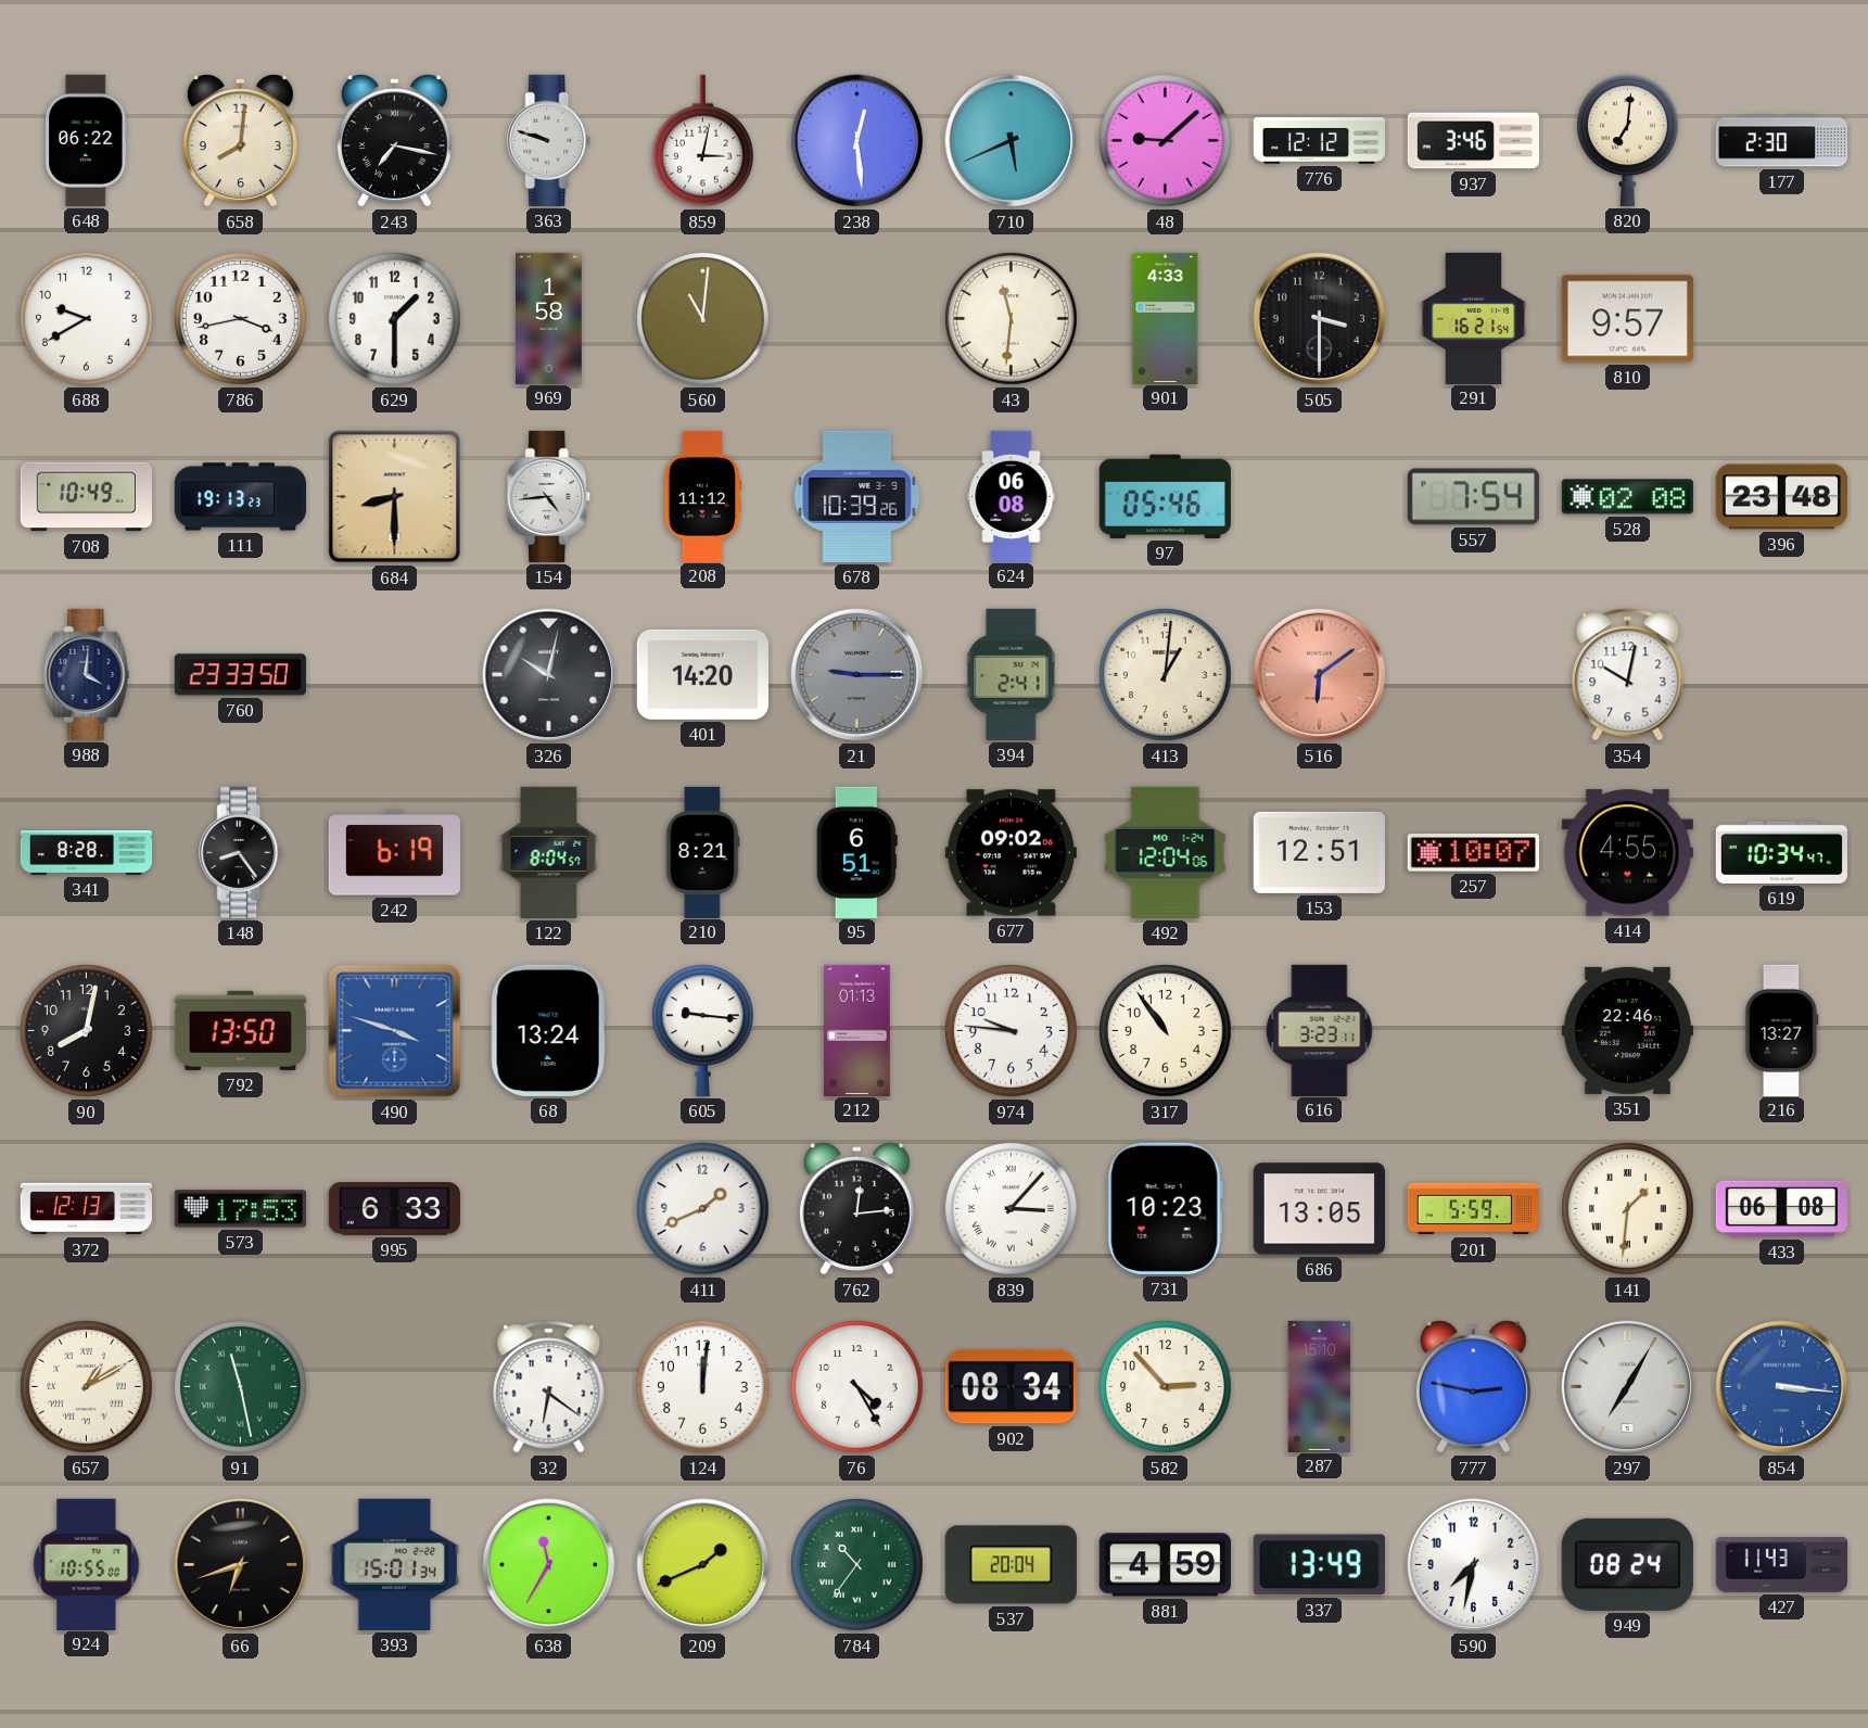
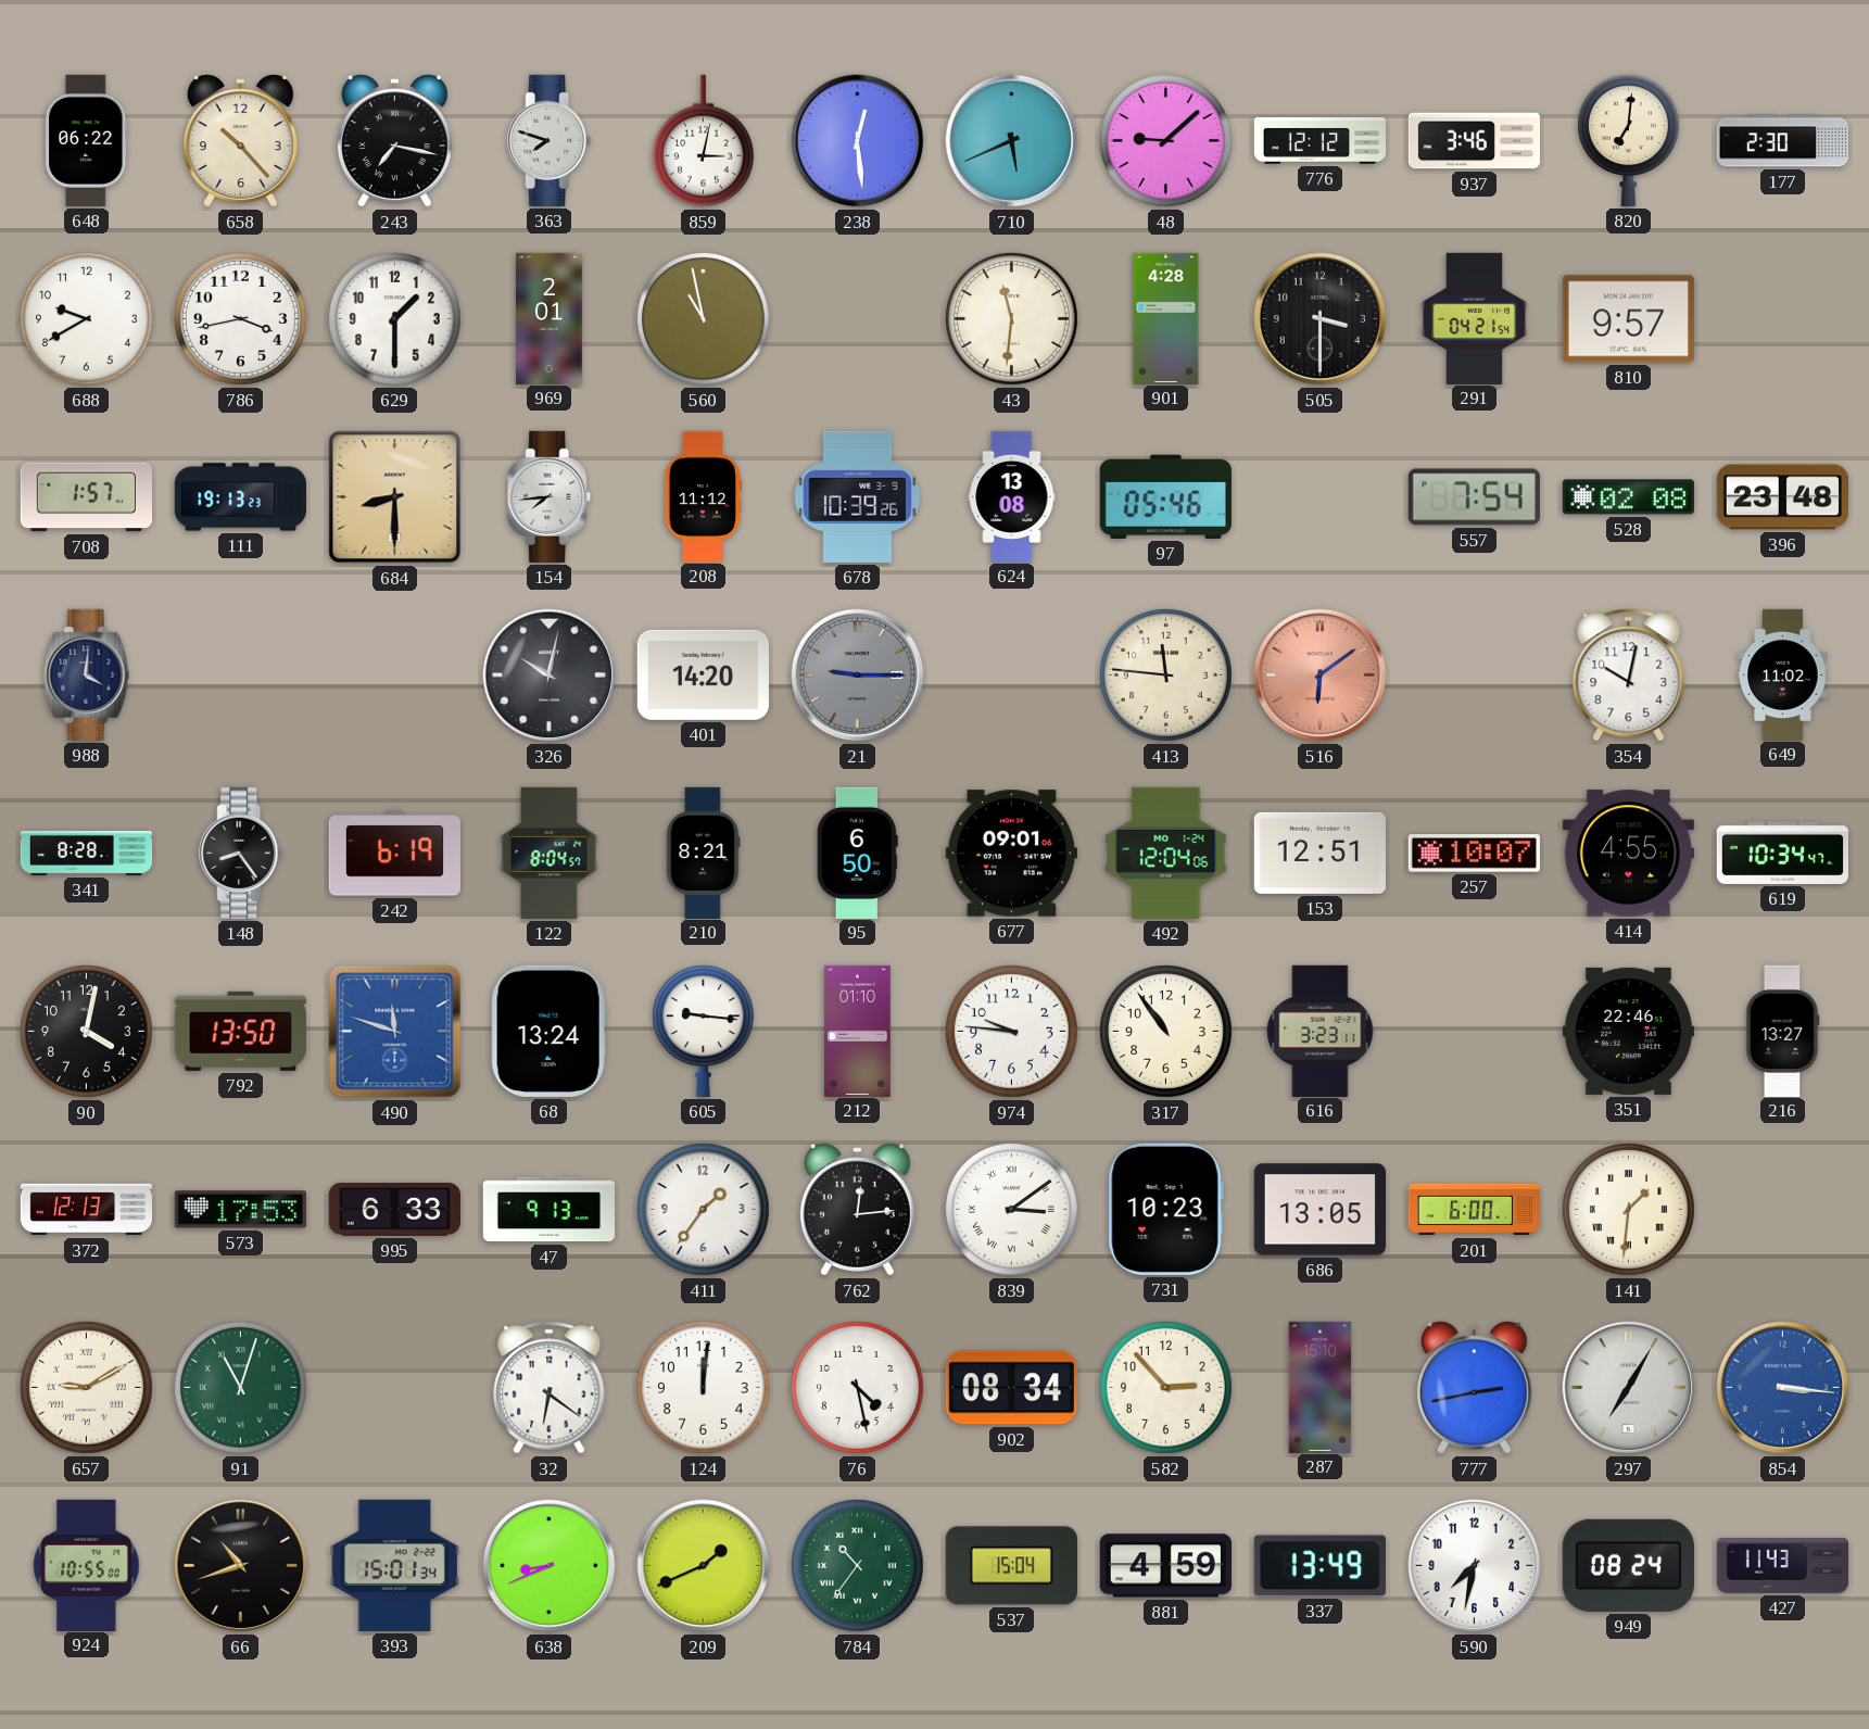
658: 8:01 -> 10:23
363: 9:48 -> 7:48
969: 1:58 -> 2:01
560: 11:01 -> 10:58
901: 4:33 -> 4:28
291: 16:21 -> 04:21
708: 10:49 -> 1:57
154: 4:44 -> 7:44
624: 06:08 -> 13:08
760: 23:33 -> none
394: 2:41 -> none
413: 1:01 -> 11:46
649: none -> 11:02
95: 6:51 -> 6:50
677: 09:02 -> 09:01
90: 8:02 -> 4:02
490: 3:48 -> 11:48
212: 01:13 -> 01:10
47: none -> 9:13
411: 1:41 -> 1:36
839: 3:07 -> 3:09
201: 5:59 -> 6:00
433: 06:08 -> none
657: 1:10 -> 9:10
91: 11:28 -> 11:03
76: 4:25 -> 4:28
777: 2:47 -> 2:43
66: 6:42 -> 10:42
638: 11:35 -> 8:41
537: 20:04 -> 15:04
